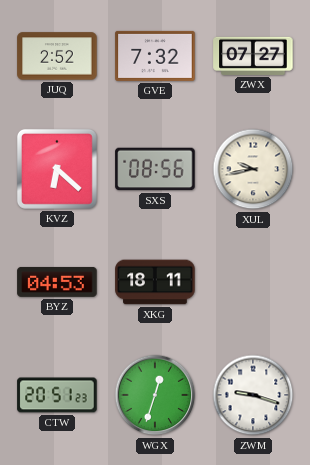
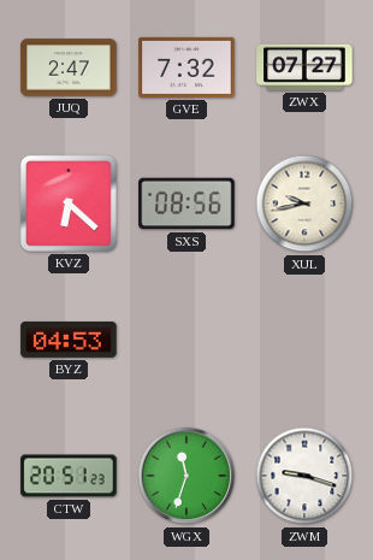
JUQ: 2:52 -> 2:47
XKG: 18:11 -> none
WGX: 12:33 -> 11:33
